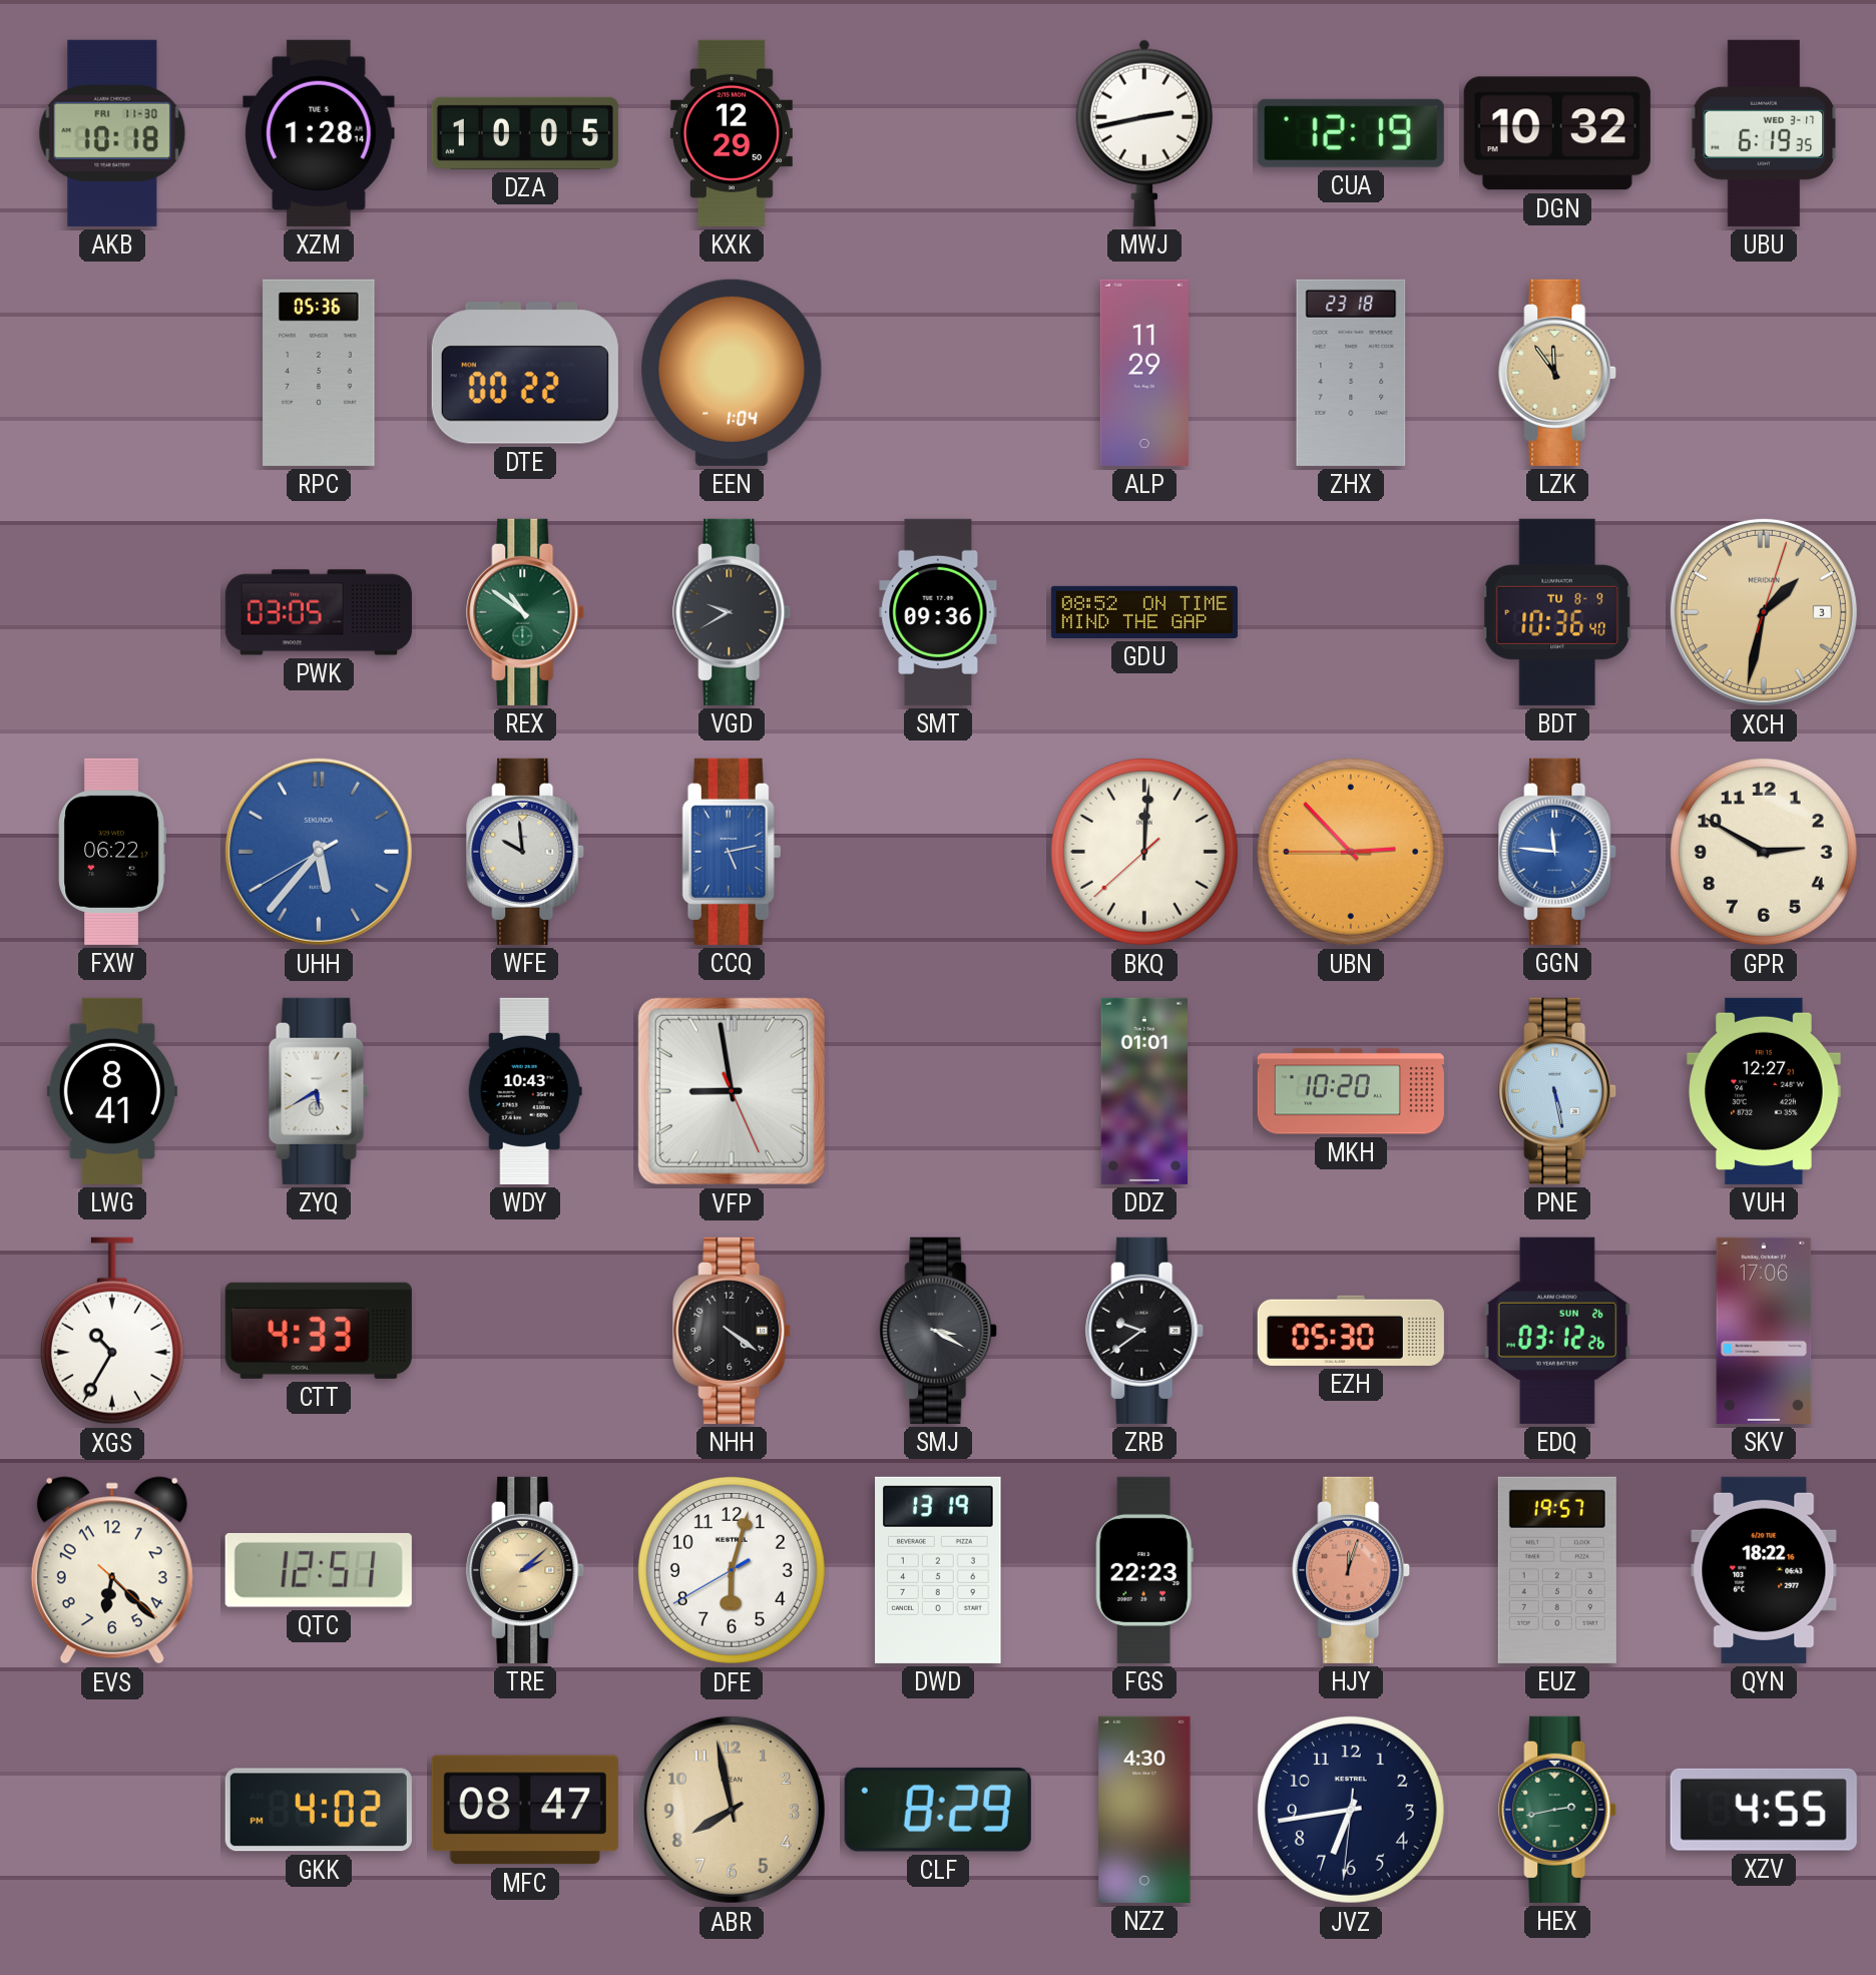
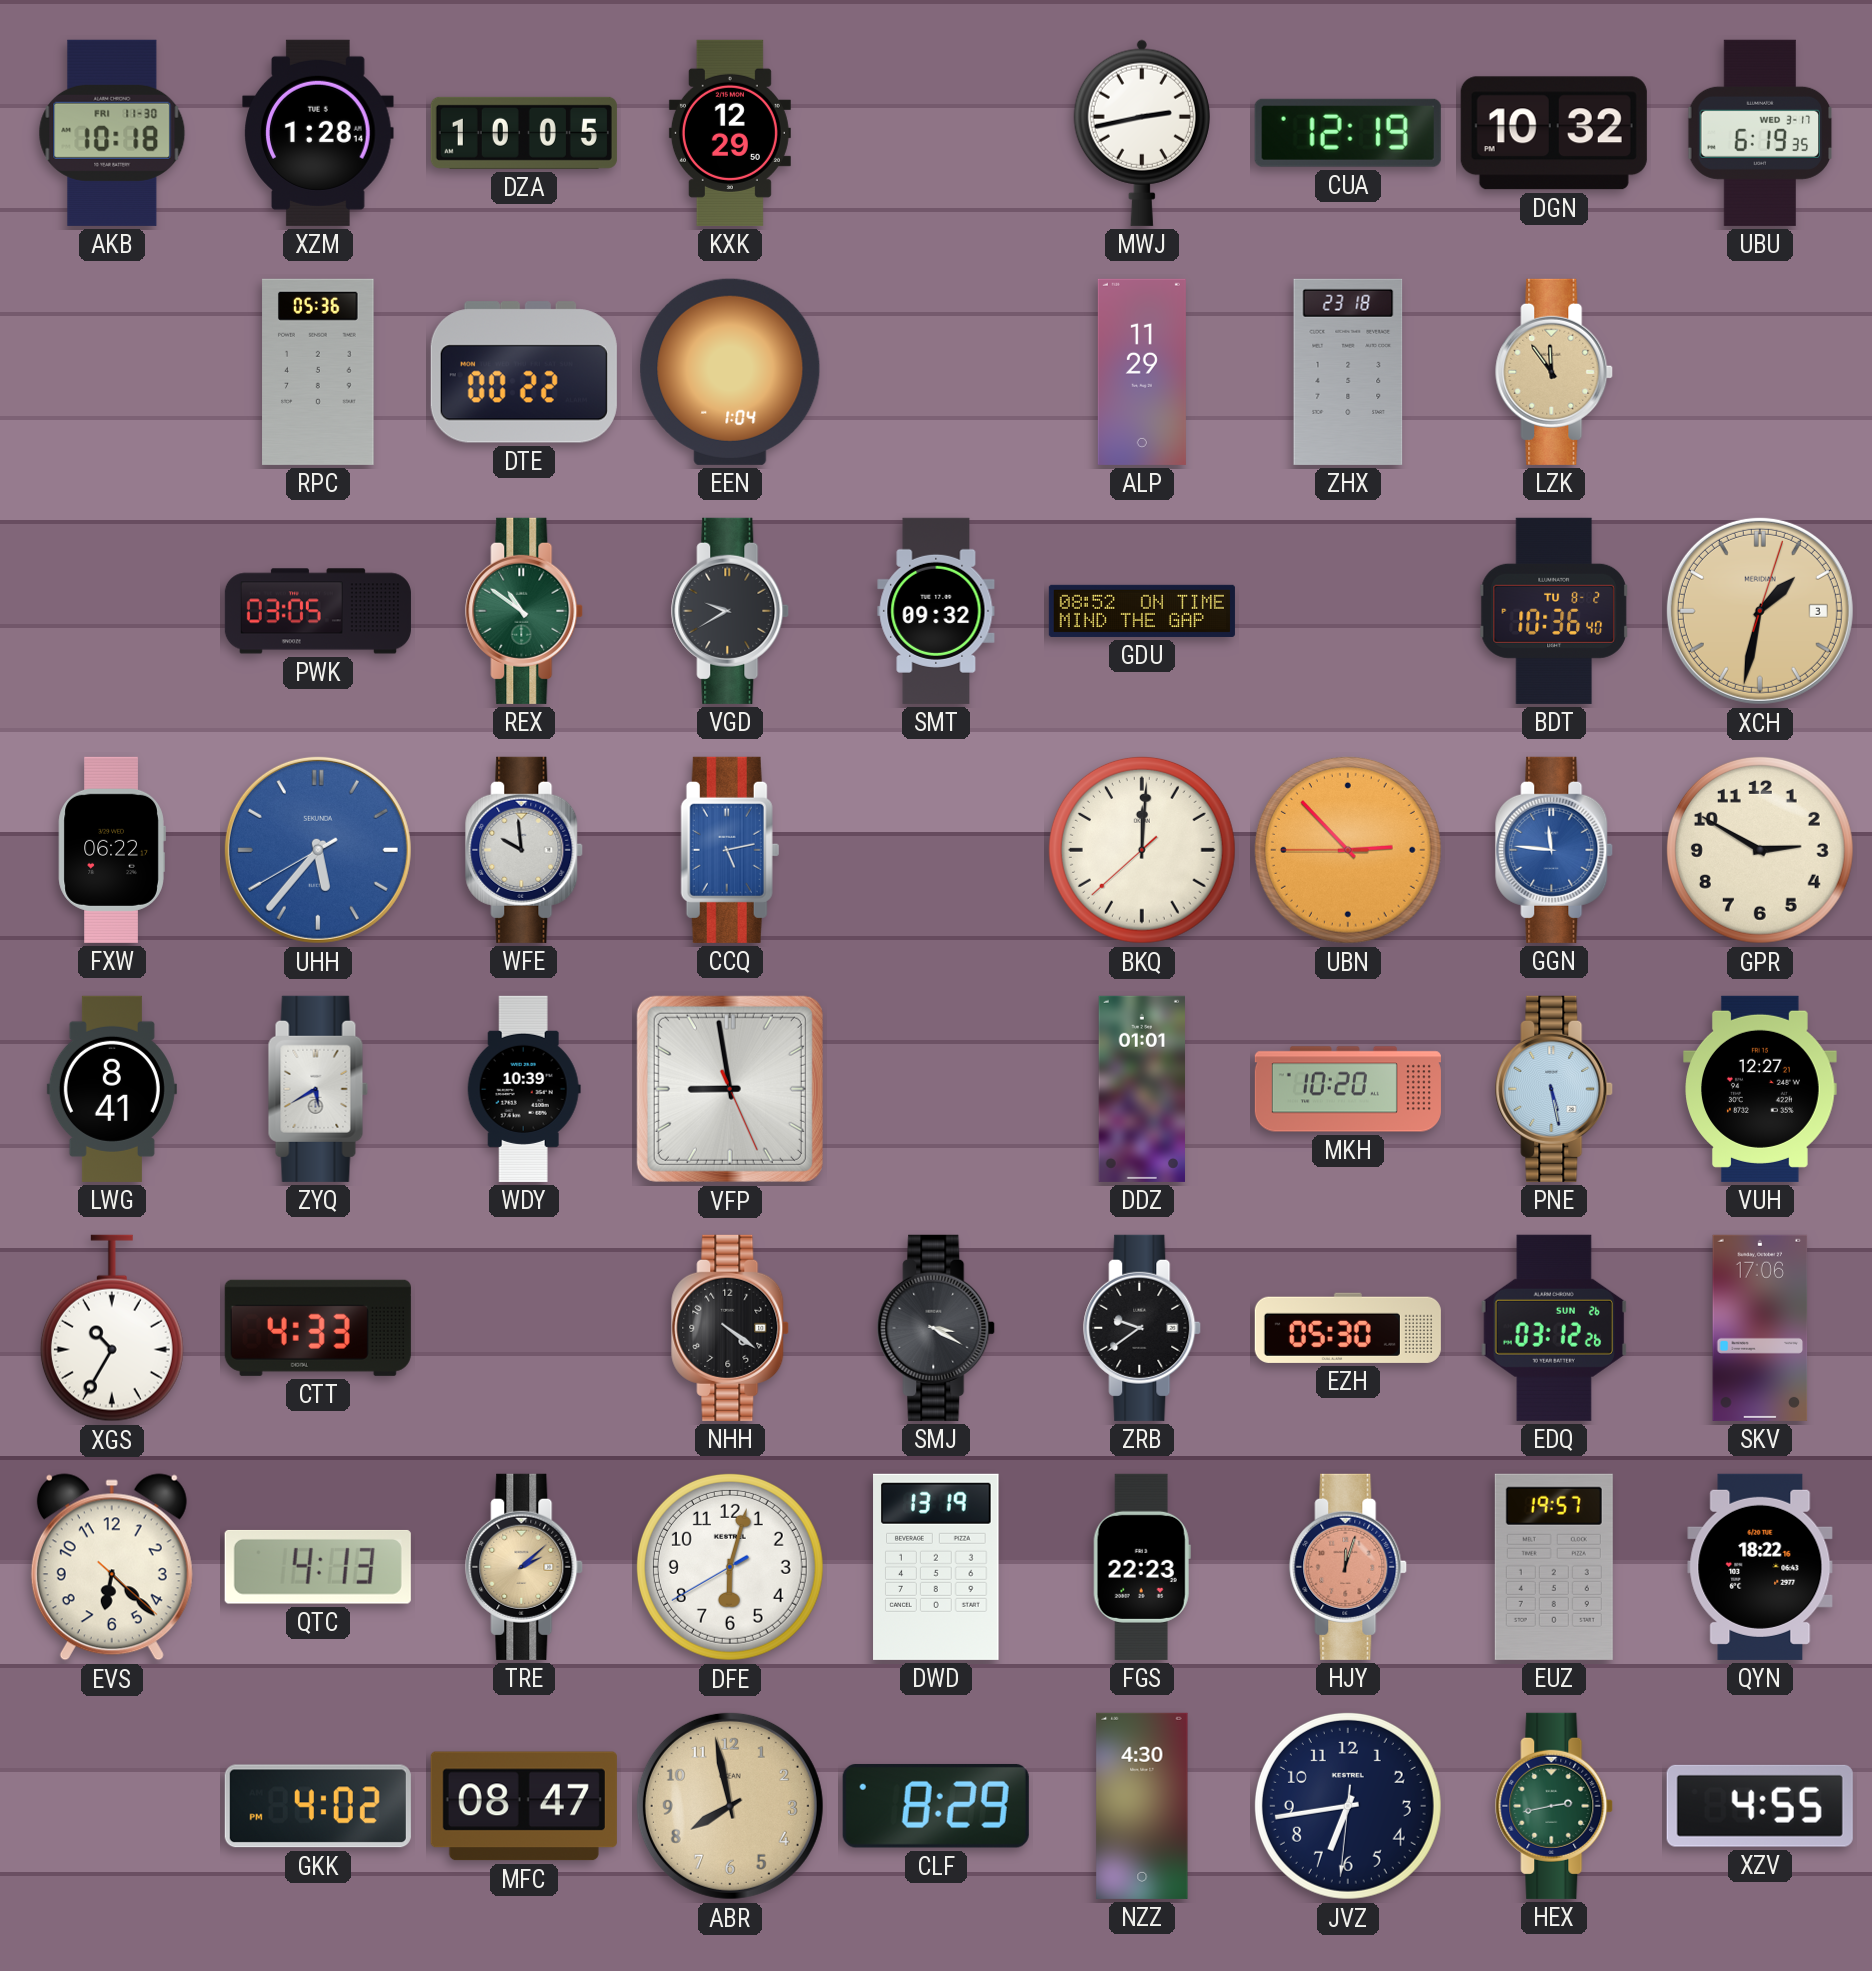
SMT: 09:36 -> 09:32
BDT date: TU 8-9 -> TU 8-2
WDY: 10:43 -> 10:39
QTC: 12:51 -> 4:13
